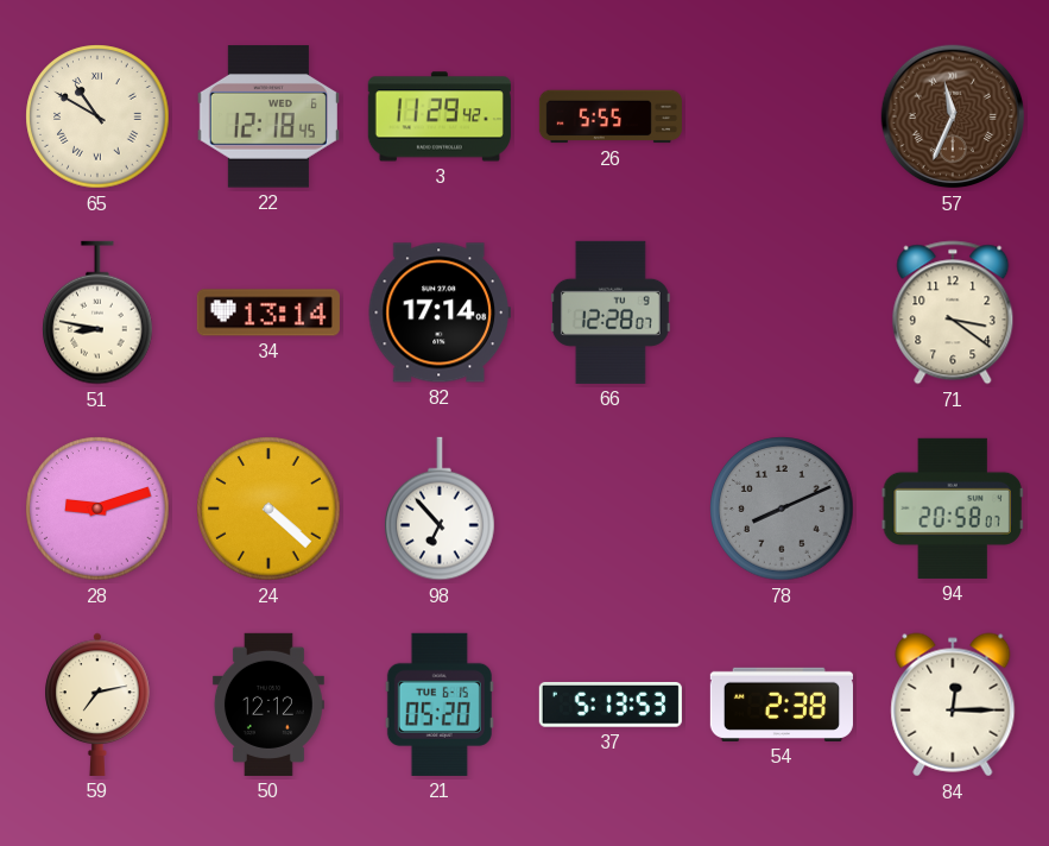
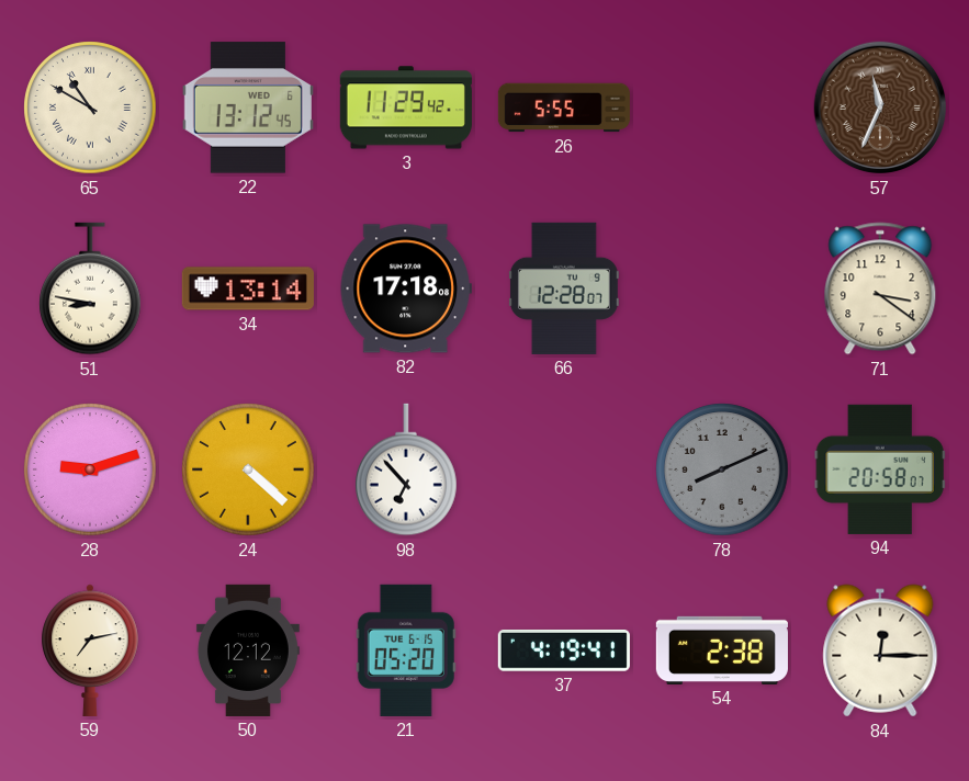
22: 12:18 -> 13:12
82: 17:14 -> 17:18
37: 5:13 -> 4:19
